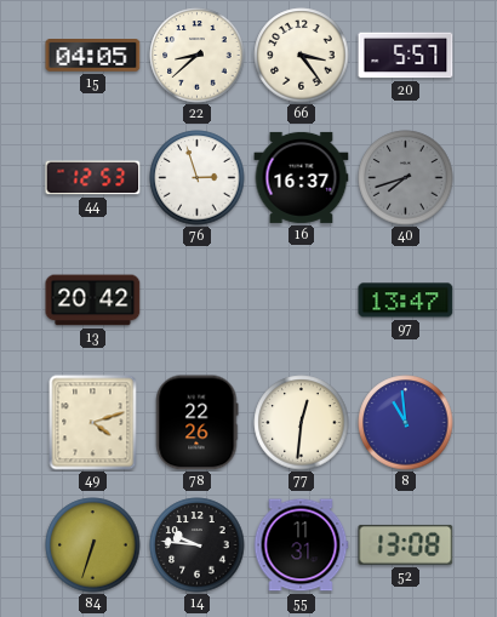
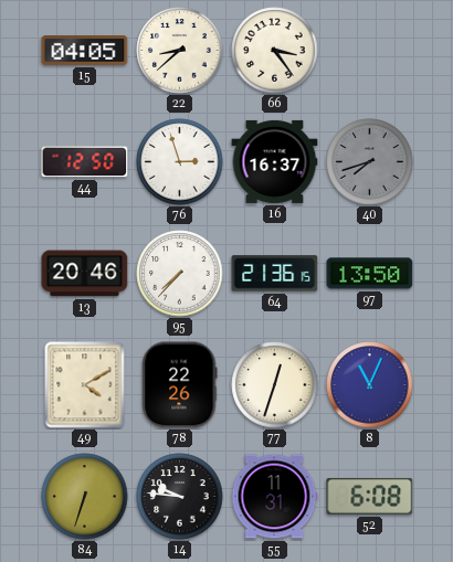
20: 5:57 -> none
44: 12:53 -> 12:50
13: 20:42 -> 20:46
95: none -> 7:37
64: none -> 21:36
97: 13:47 -> 13:50
49: 4:12 -> 4:10
77: 12:31 -> 12:33
8: 10:59 -> 11:04
52: 13:08 -> 6:08
